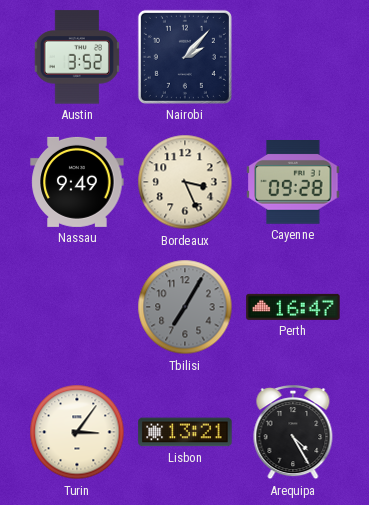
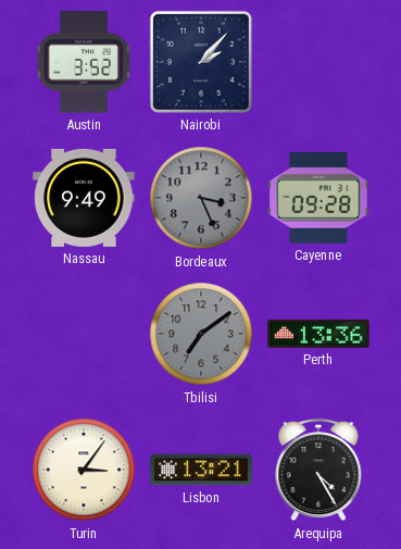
Bordeaux dial: cream -> grey
Tbilisi: 7:05 -> 7:09
Perth: 16:47 -> 13:36
